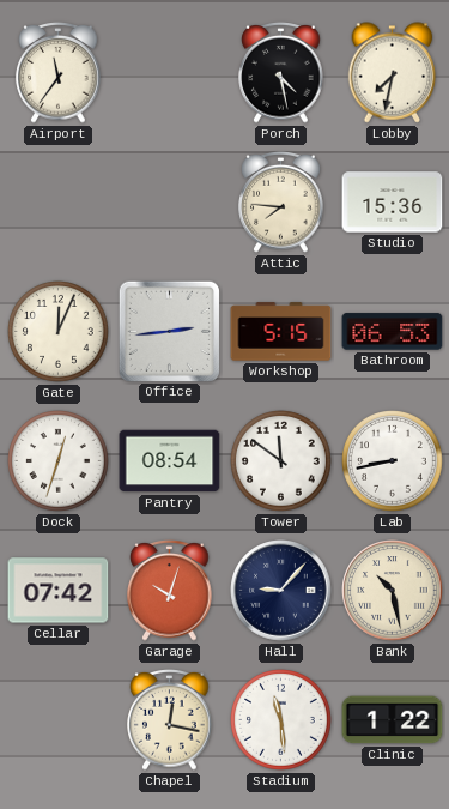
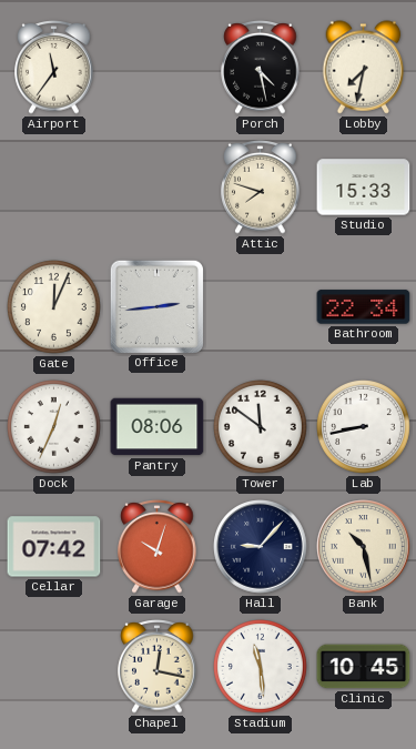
Attic: 7:46 -> 7:48
Studio: 15:36 -> 15:33
Workshop: 5:15 -> none
Bathroom: 06:53 -> 22:34
Dock: 12:33 -> 12:34
Pantry: 08:54 -> 08:06
Clinic: 1:22 -> 10:45
